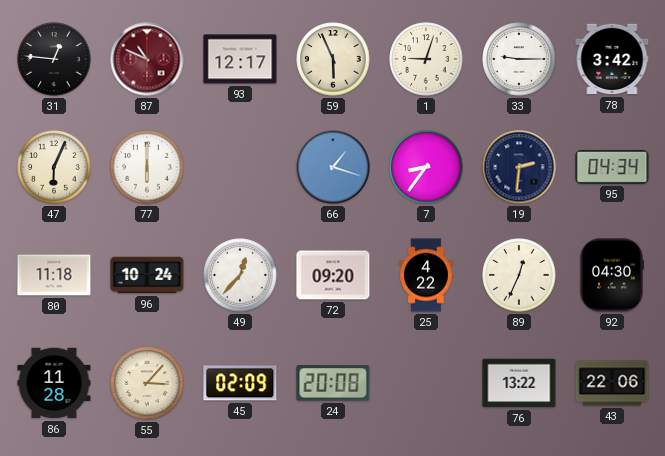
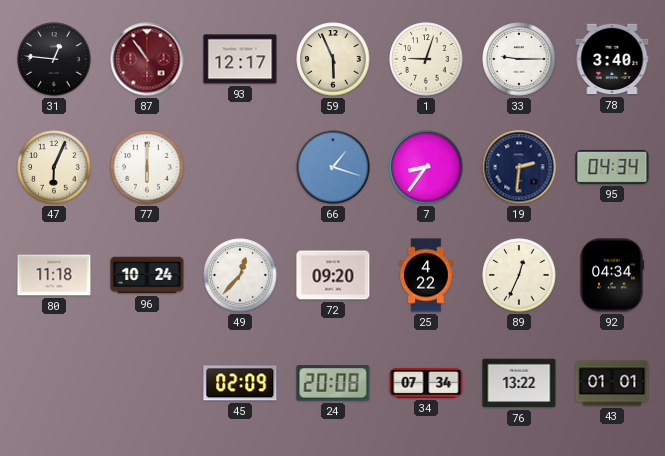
87: 10:49 -> 10:54
78: 3:42 -> 3:40
92: 04:30 -> 04:34
86: 11:28 -> none
55: 3:07 -> none
34: none -> 07:34
43: 22:06 -> 01:01
